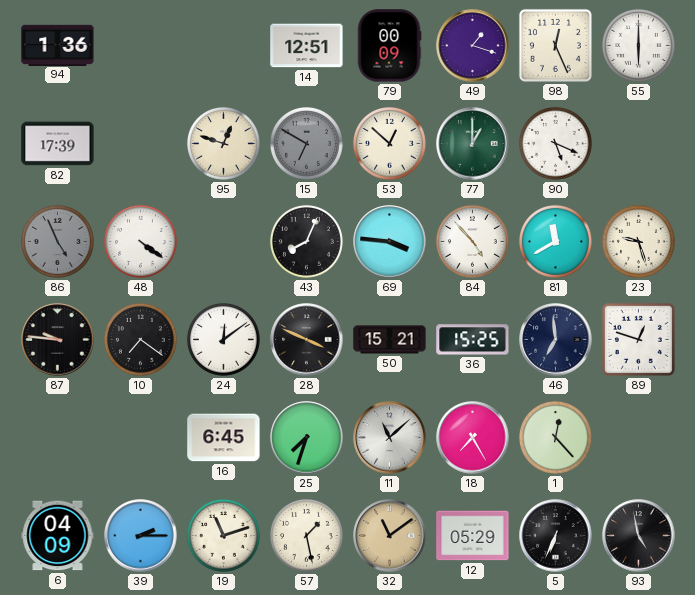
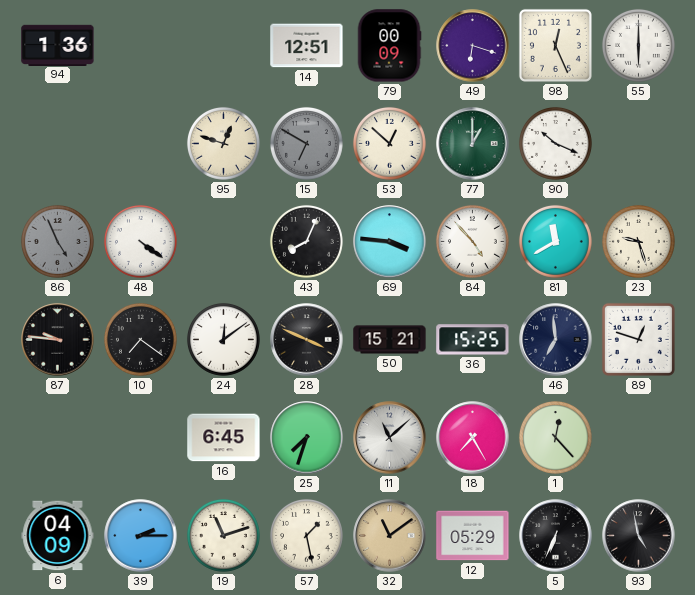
49: 1:18 -> 6:18
82: 17:39 -> none
90: 5:19 -> 10:19
